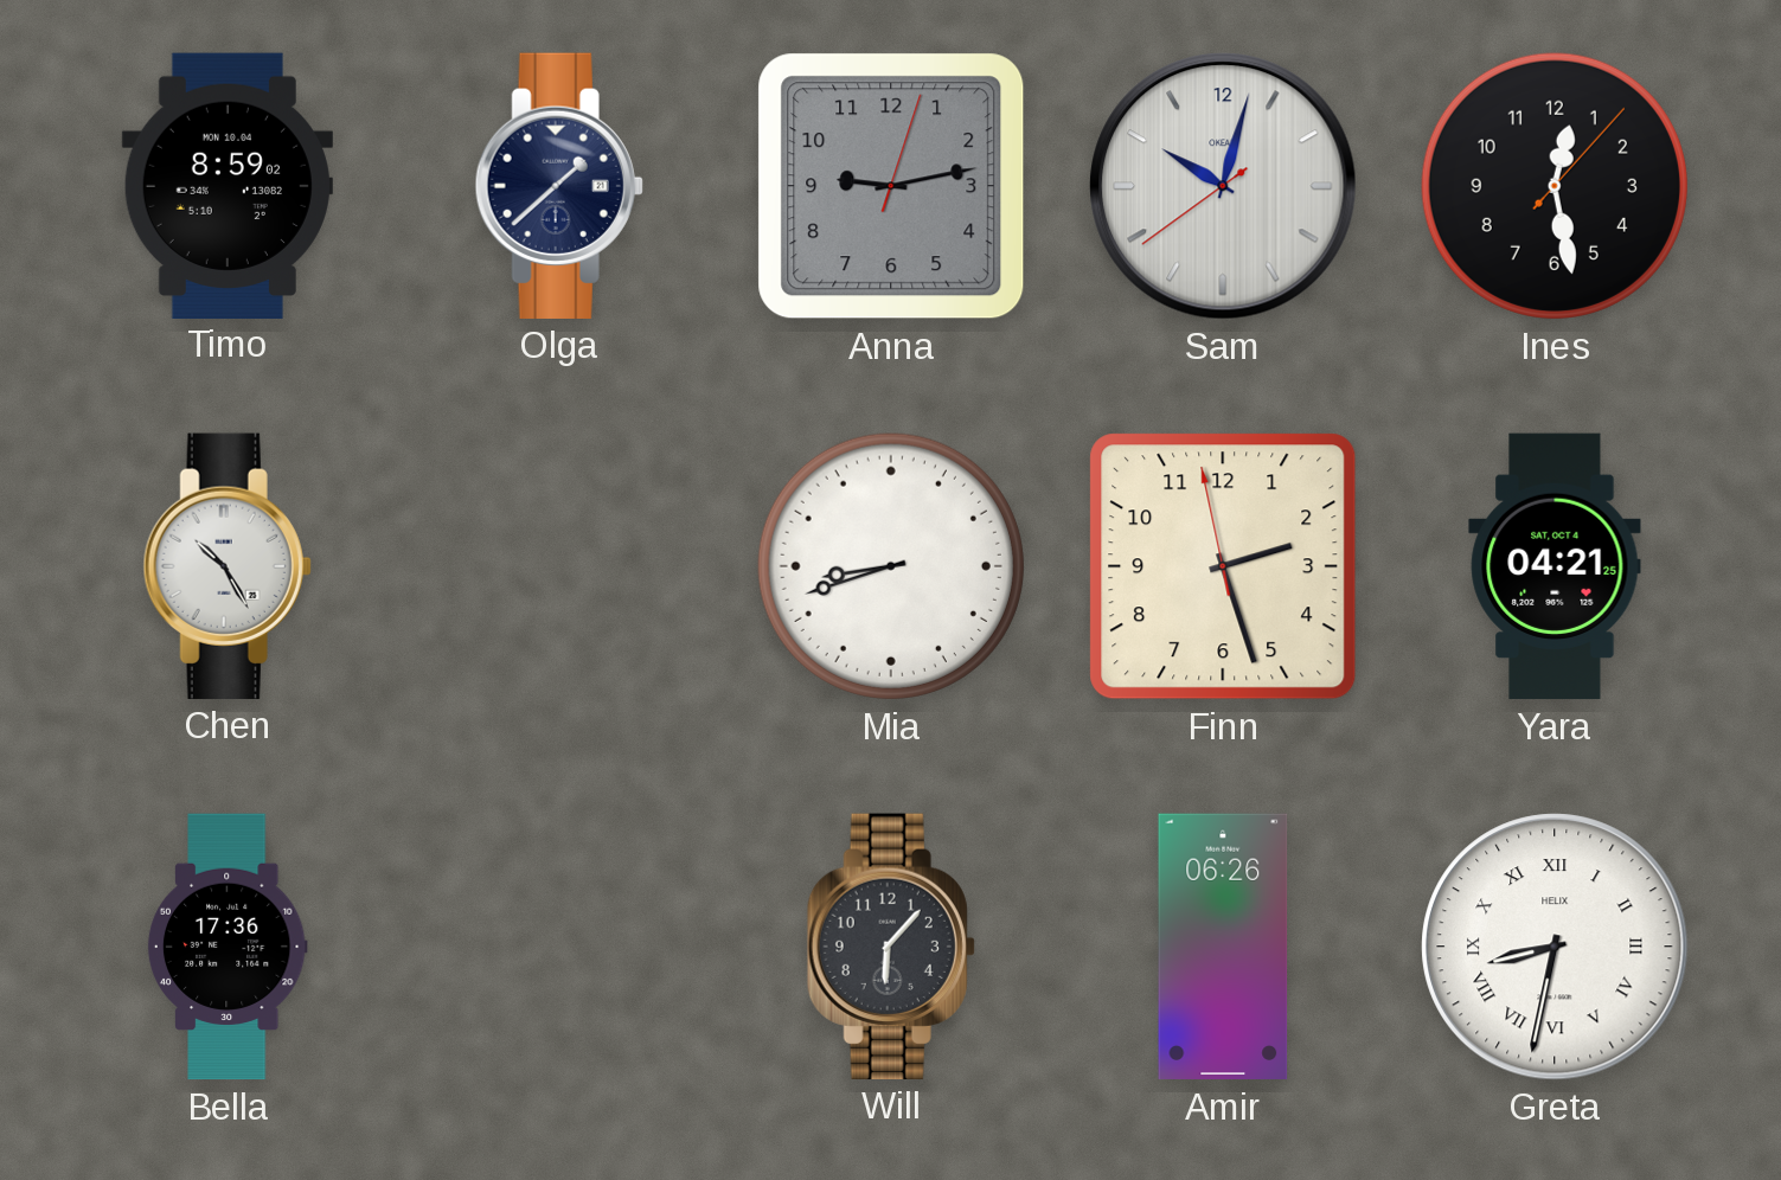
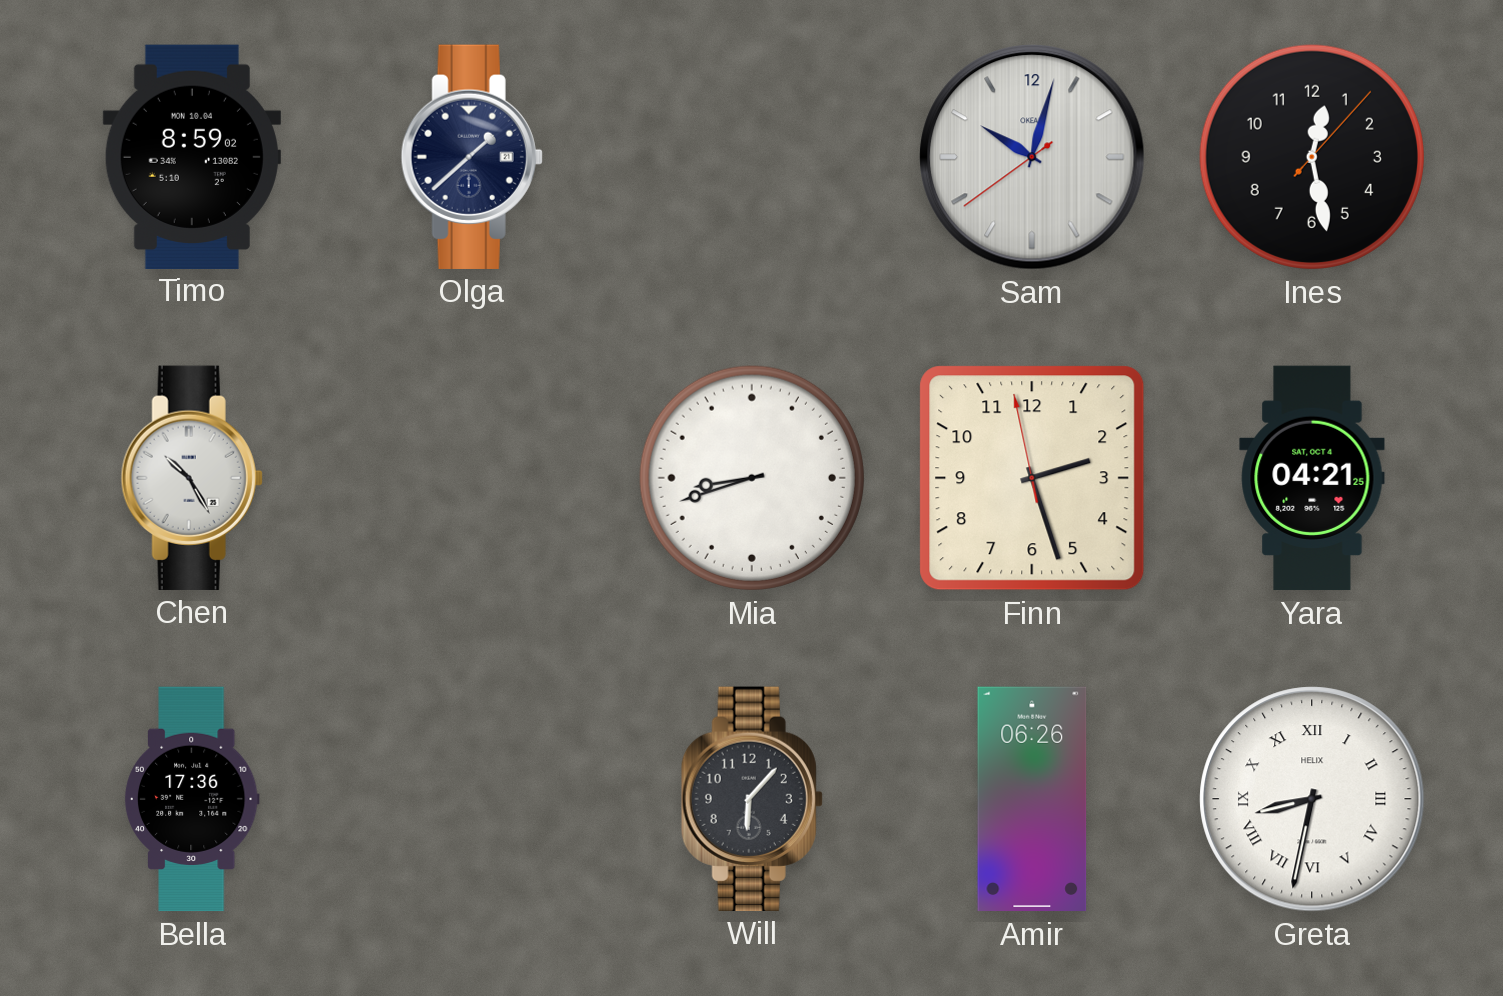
Anna: 9:13 -> none
